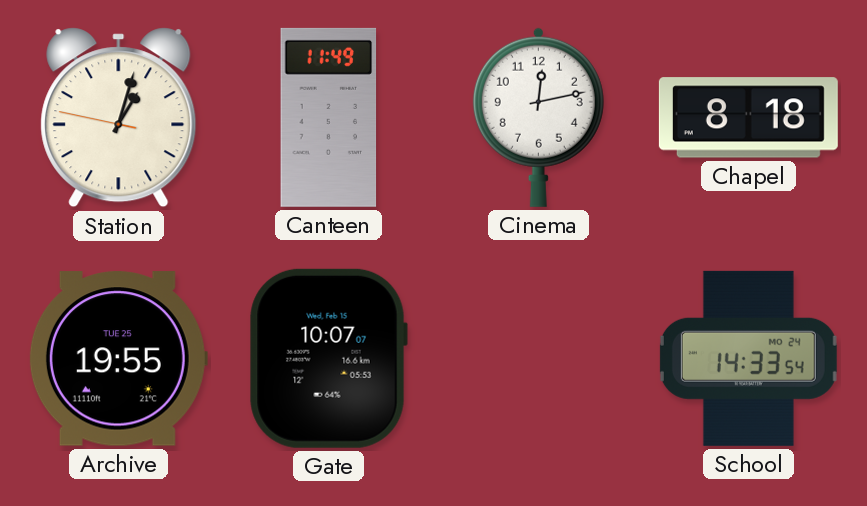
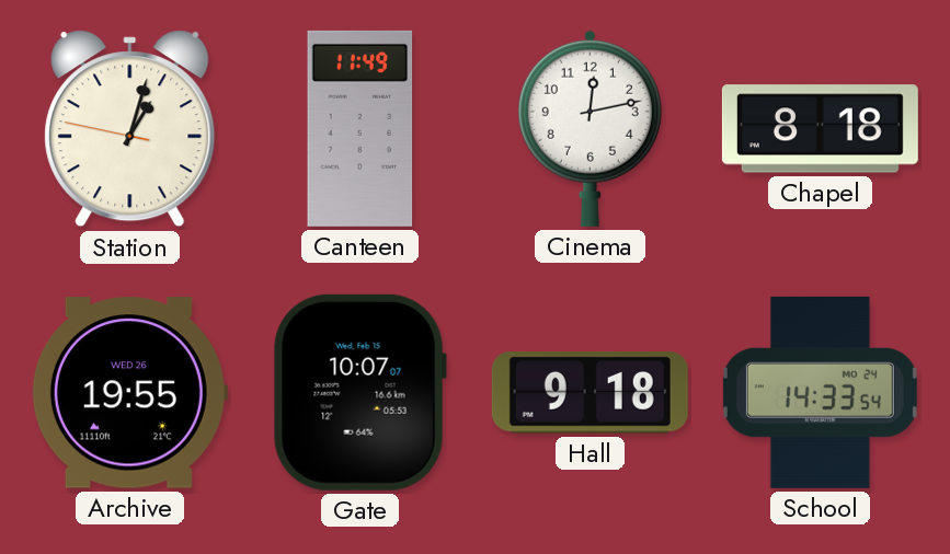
Archive date: TUE 25 -> WED 26
Hall: none -> 9:18
